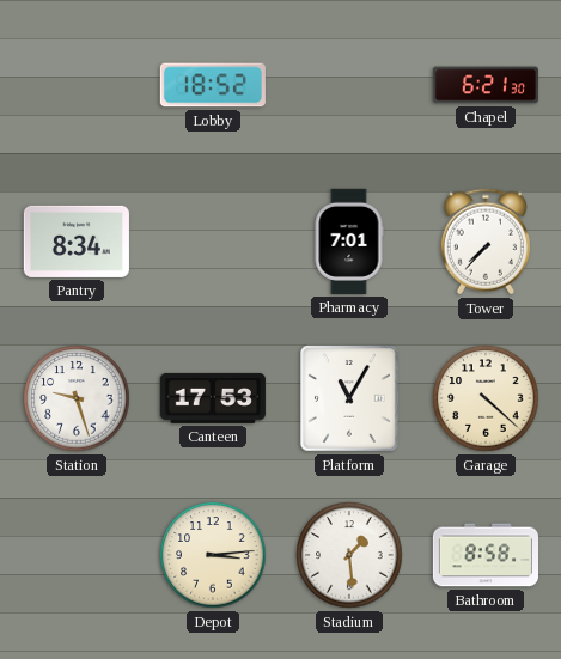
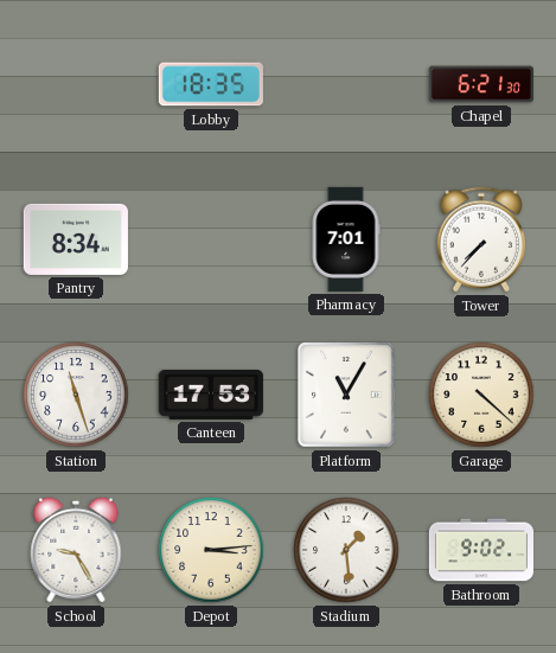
Lobby: 18:52 -> 18:35
Station: 9:27 -> 11:27
School: none -> 9:25
Bathroom: 8:58 -> 9:02
